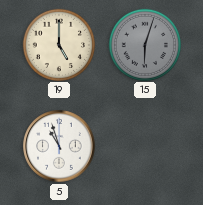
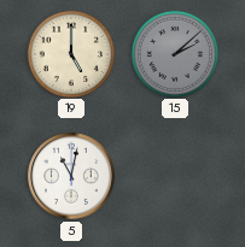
15: 6:03 -> 2:08
5: 10:57 -> 11:02
